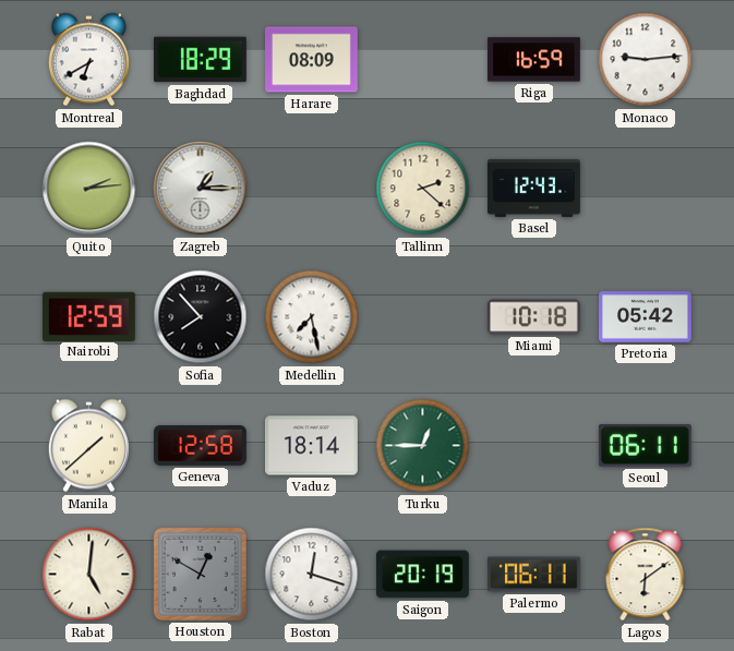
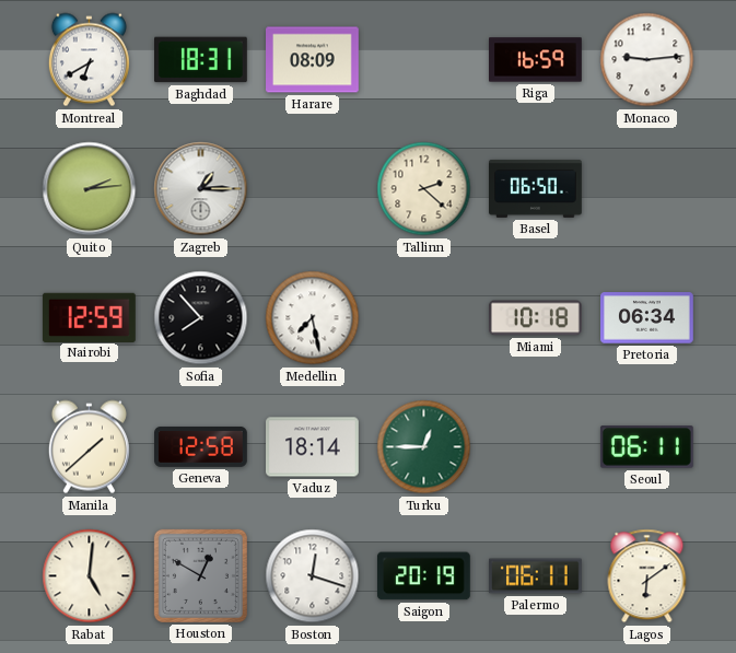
Baghdad: 18:29 -> 18:31
Basel: 12:43 -> 06:50
Pretoria: 05:42 -> 06:34
